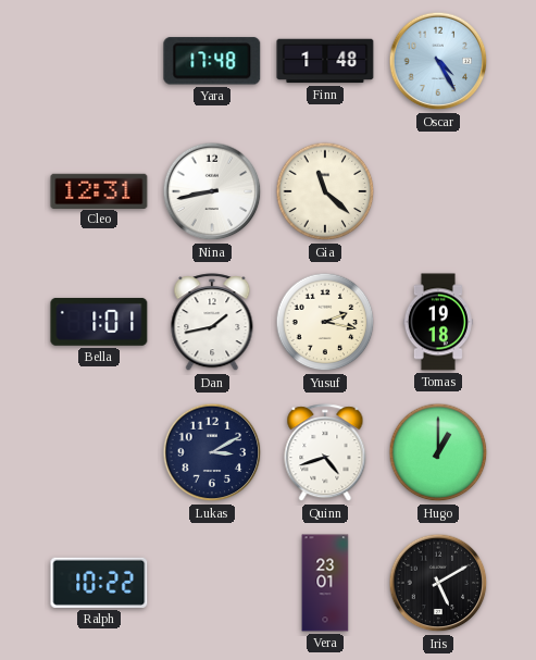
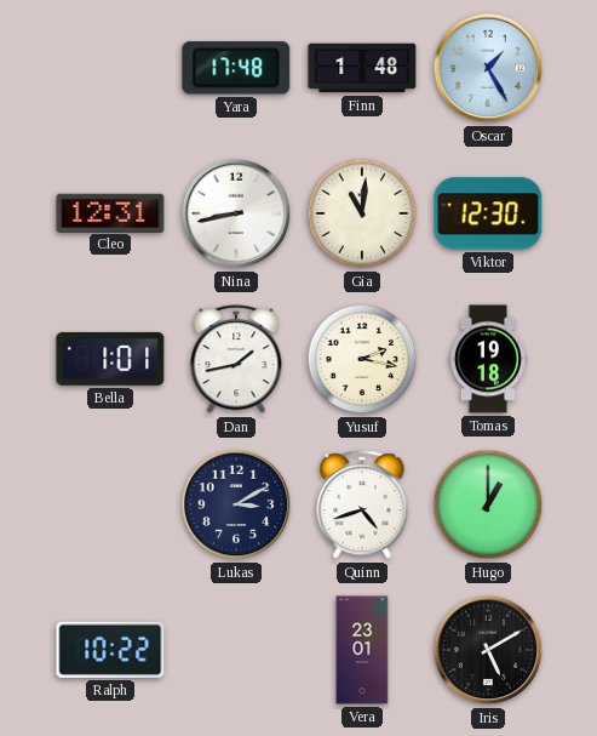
Oscar: 4:25 -> 1:25
Gia: 11:22 -> 11:01
Viktor: none -> 12:30
